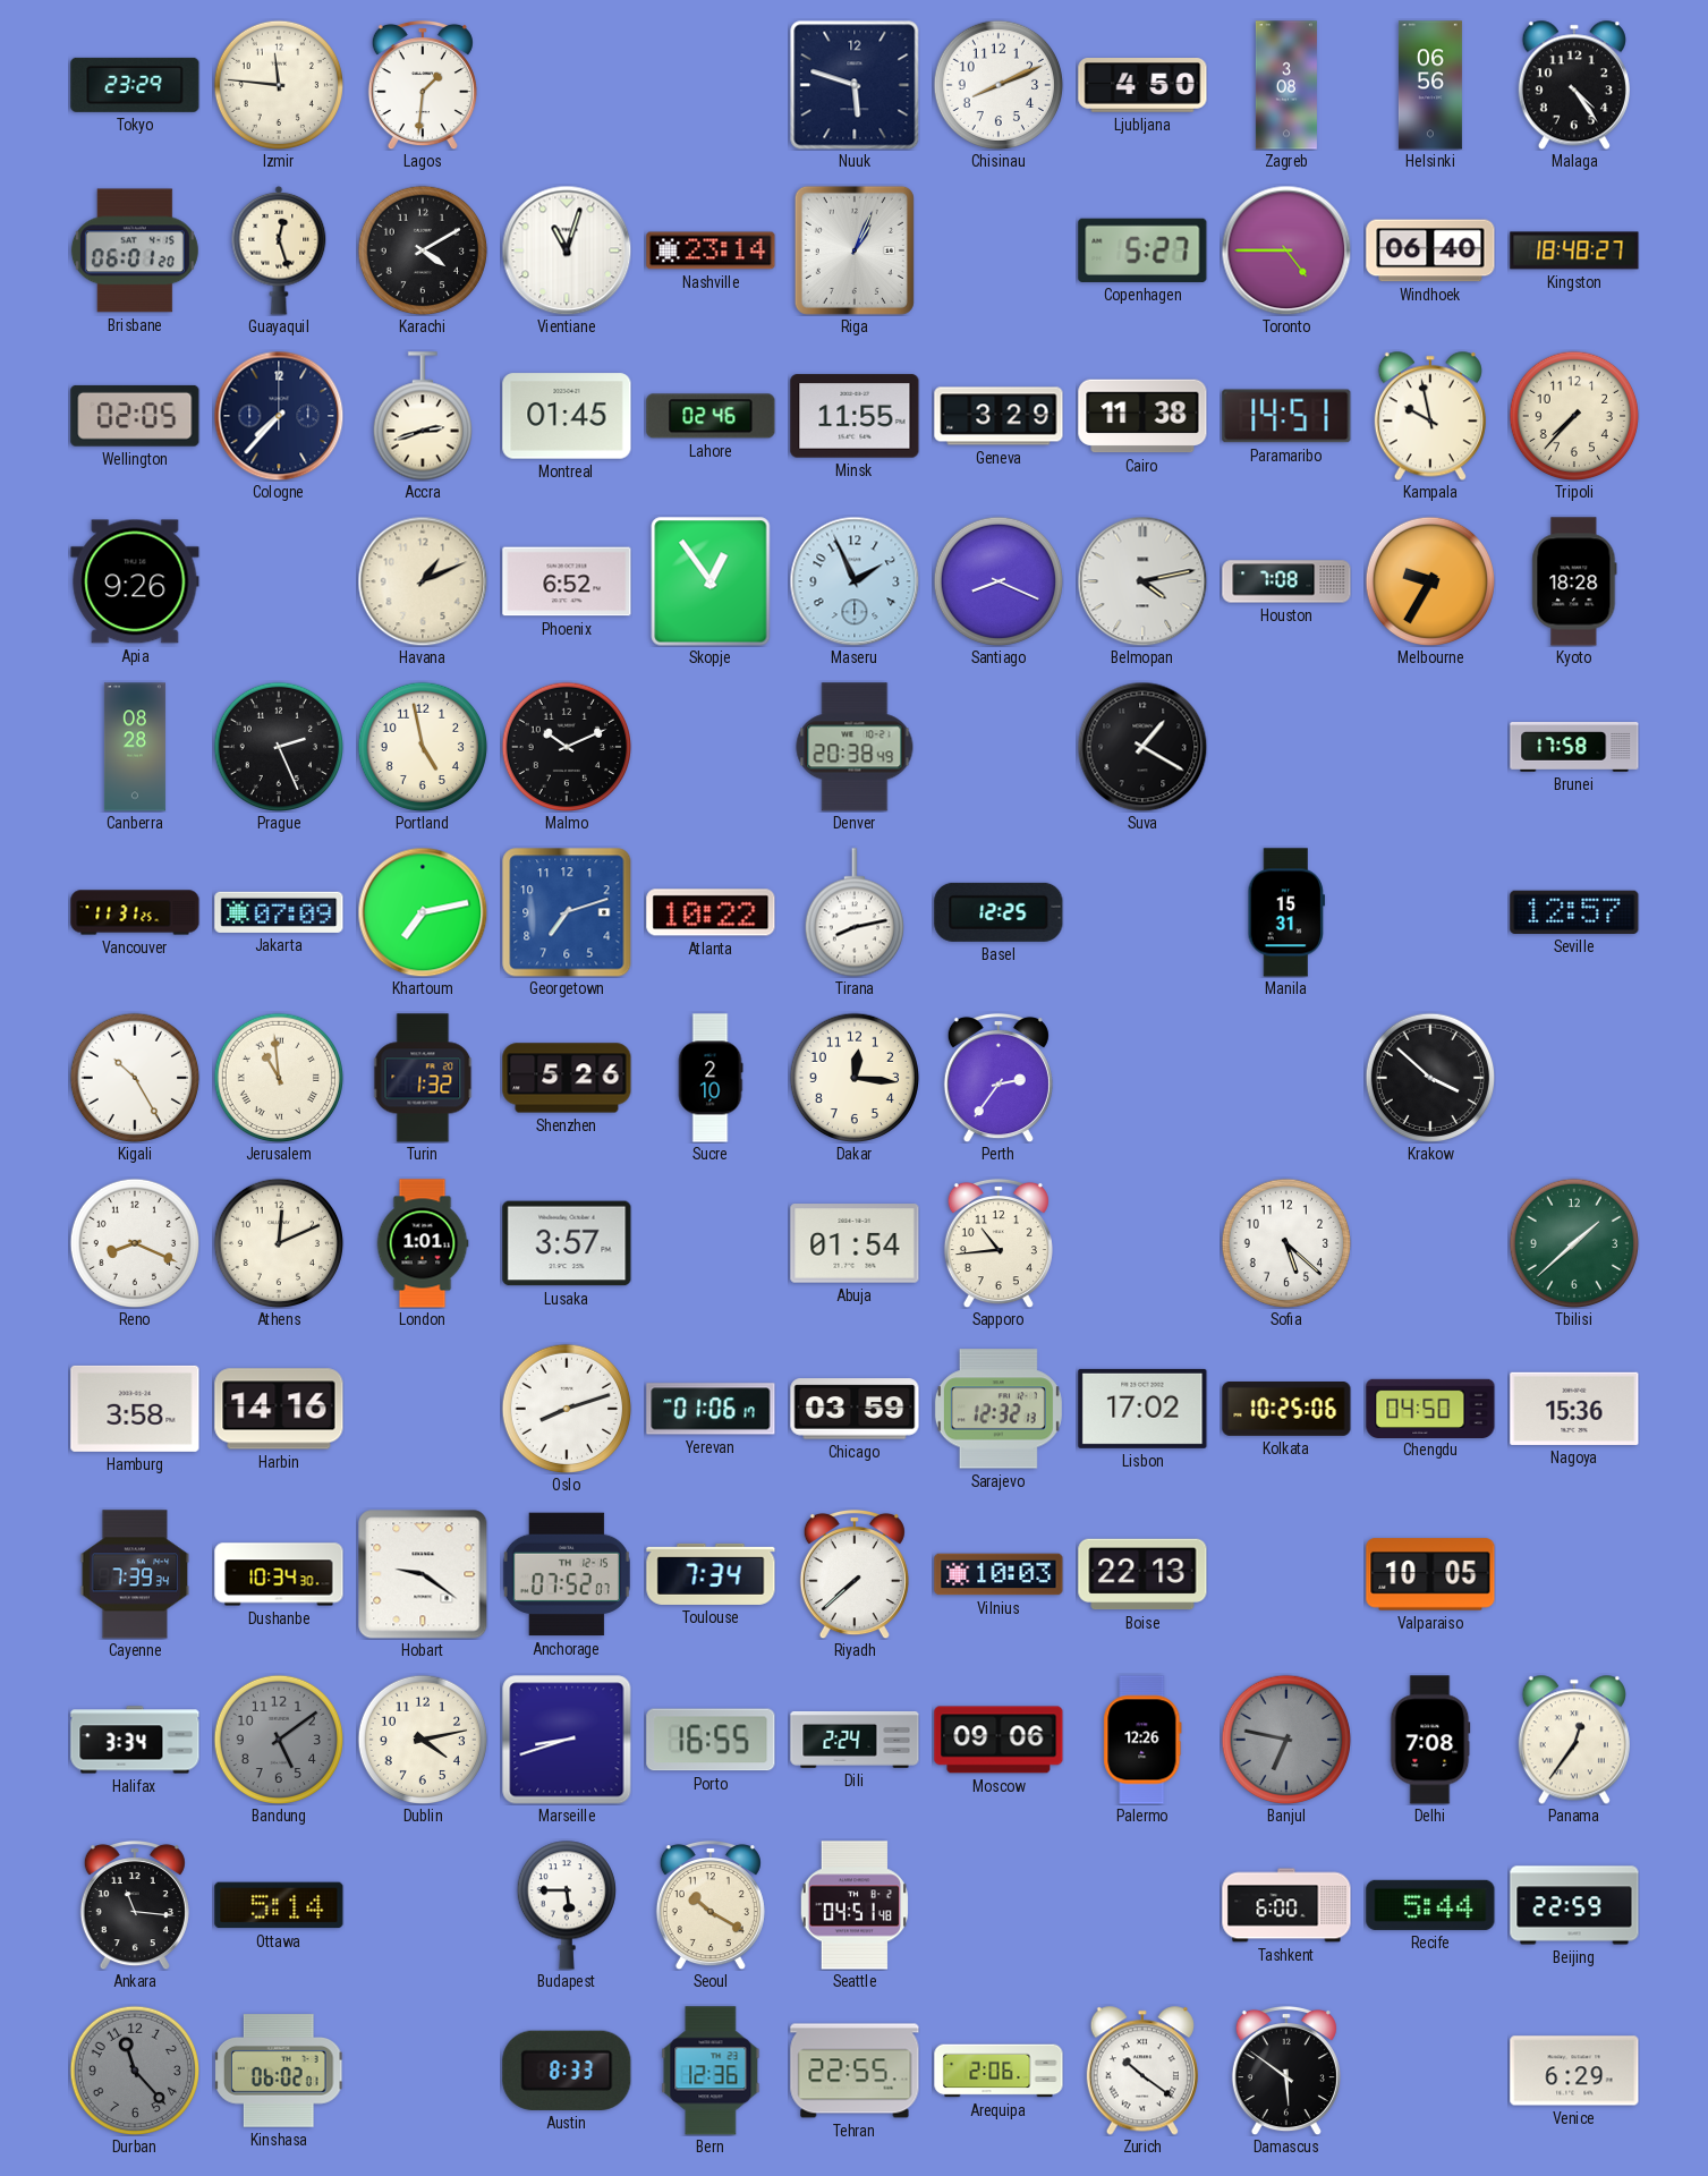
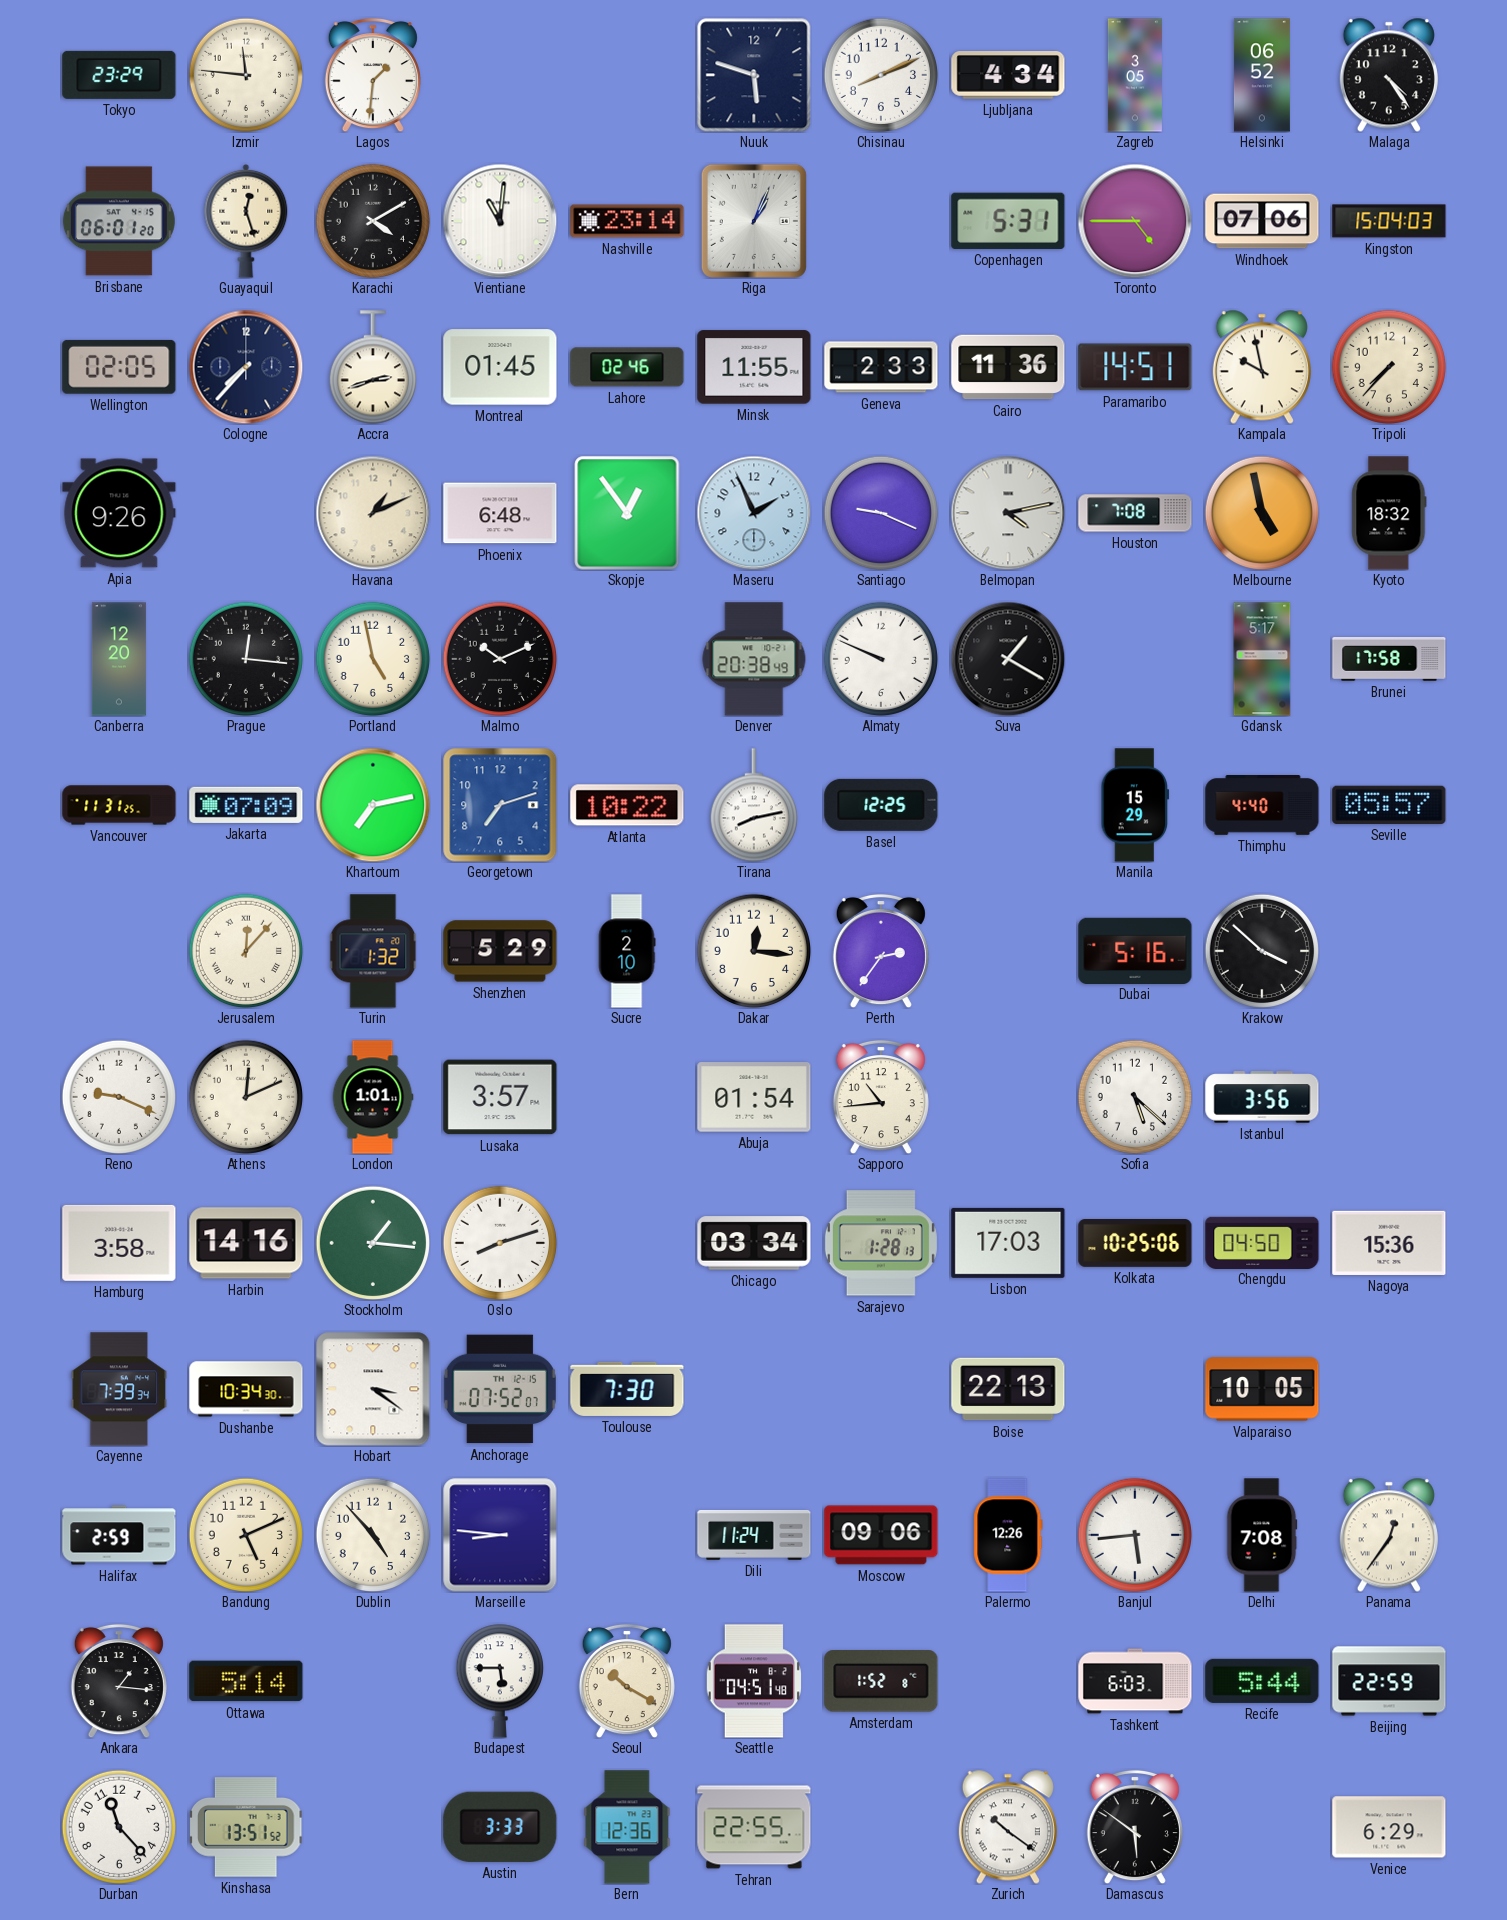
Ljubljana: 4:50 -> 4:34
Zagreb: 3:08 -> 3:05
Helsinki: 06:56 -> 06:52
Vientiane: 11:03 -> 11:01
Copenhagen: 5:27 -> 5:31
Windhoek: 06:40 -> 07:06
Kingston: 18:48 -> 15:04
Geneva: 3:29 -> 2:33
Cairo: 11:38 -> 11:36
Phoenix: 6:52 -> 6:48
Santiago: 8:19 -> 9:19
Melbourne: 9:35 -> 4:58
Kyoto: 18:28 -> 18:32
Canberra: 08:28 -> 12:20
Prague: 2:26 -> 12:16
Almaty: none -> 9:49
Gdansk: none -> 5:17
Manila: 15:31 -> 15:29
Thimphu: none -> 4:40
Seville: 12:57 -> 05:57
Kigali: 10:25 -> none
Jerusalem: 10:59 -> 12:07
Shenzhen: 5:26 -> 5:29
Dubai: none -> 5:16
Reno: 8:19 -> 9:19
Istanbul: none -> 3:56
Tbilisi: 1:38 -> none
Stockholm: none -> 1:16
Yerevan: 01:06 -> none
Chicago: 03:59 -> 03:34
Sarajevo: 12:32 -> 1:28
Lisbon: 17:02 -> 17:03
Hobart: 9:21 -> 3:21
Toulouse: 7:34 -> 7:30
Riyadh: 7:38 -> none
Vilnius: 10:03 -> none
Halifax: 3:34 -> 2:59
Bandung: 5:09 -> 5:11
Bandung dial: grey -> cream
Dublin: 4:13 -> 4:53
Marseille: 8:42 -> 8:46
Porto: 16:55 -> none
Dili: 2:24 -> 11:24
Banjul: 6:47 -> 5:44
Banjul dial: grey -> white
Ankara: 11:16 -> 1:16
Amsterdam: none -> 1:52
Tashkent: 6:00 -> 6:03
Durban dial: grey -> white
Kinshasa: 06:02 -> 13:51
Austin: 8:33 -> 3:33
Arequipa: 2:06 -> none
